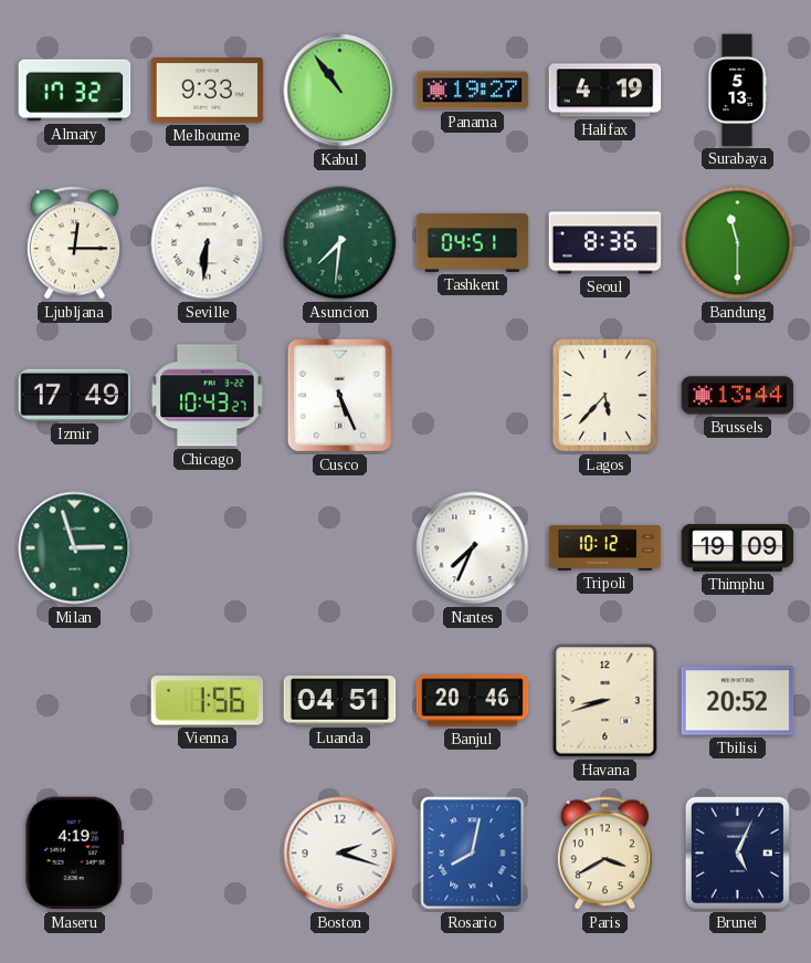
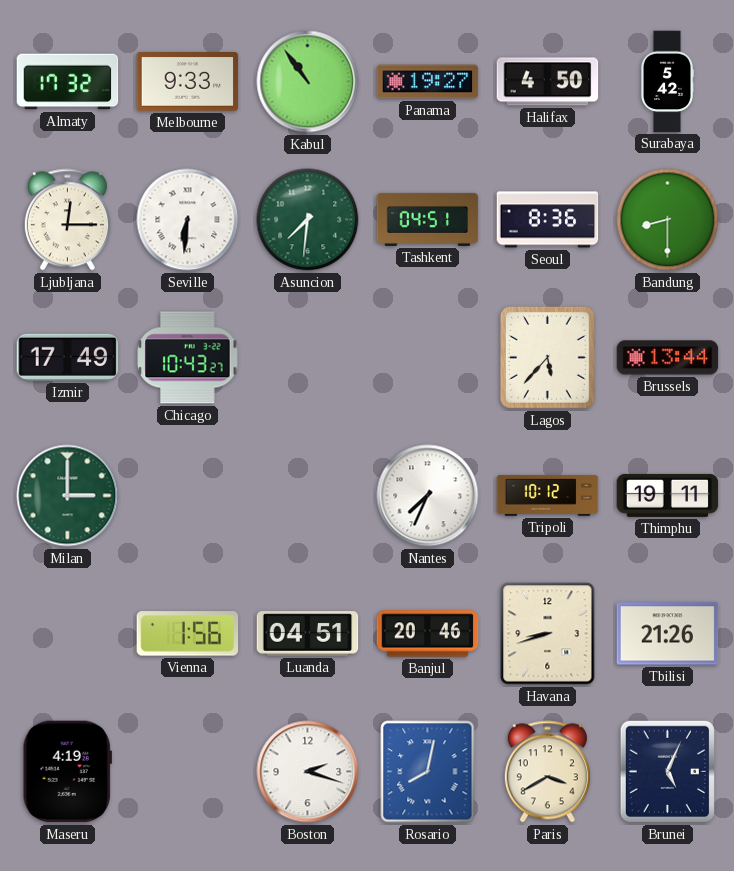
Halifax: 4:19 -> 4:50
Surabaya: 5:13 -> 5:42
Bandung: 11:30 -> 8:30
Cusco: 5:26 -> none
Milan: 2:57 -> 3:00
Thimphu: 19:09 -> 19:11
Tbilisi: 20:52 -> 21:26
